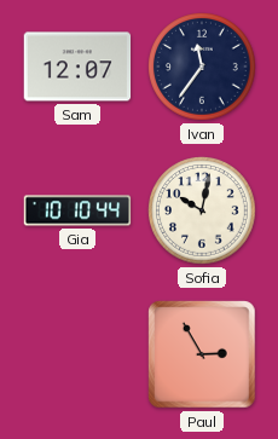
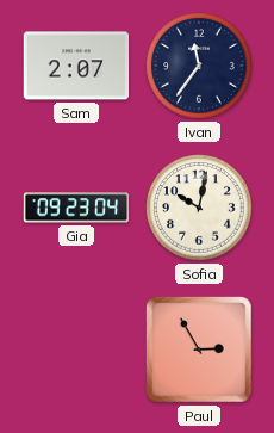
Sam: 12:07 -> 2:07
Gia: 10:10 -> 09:23
